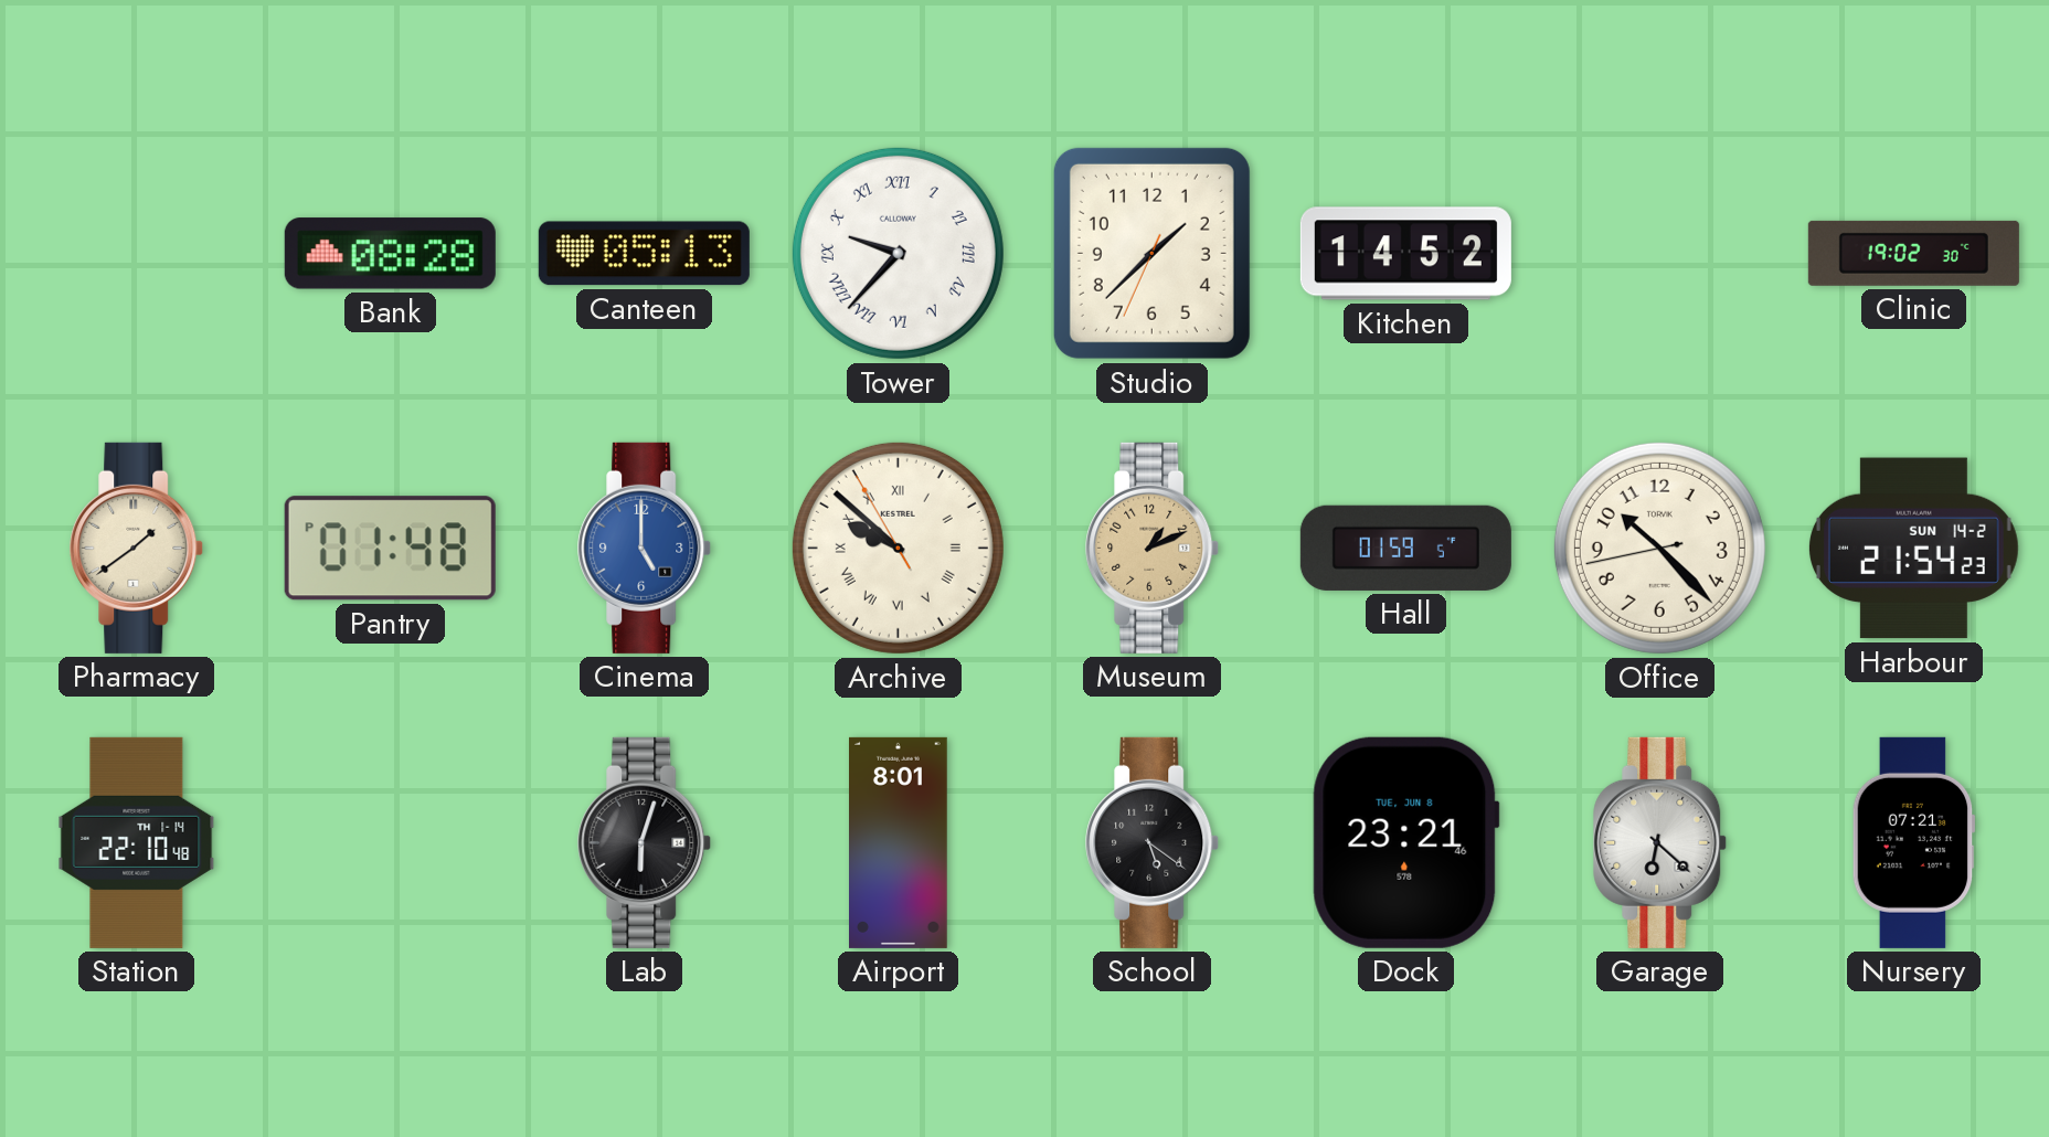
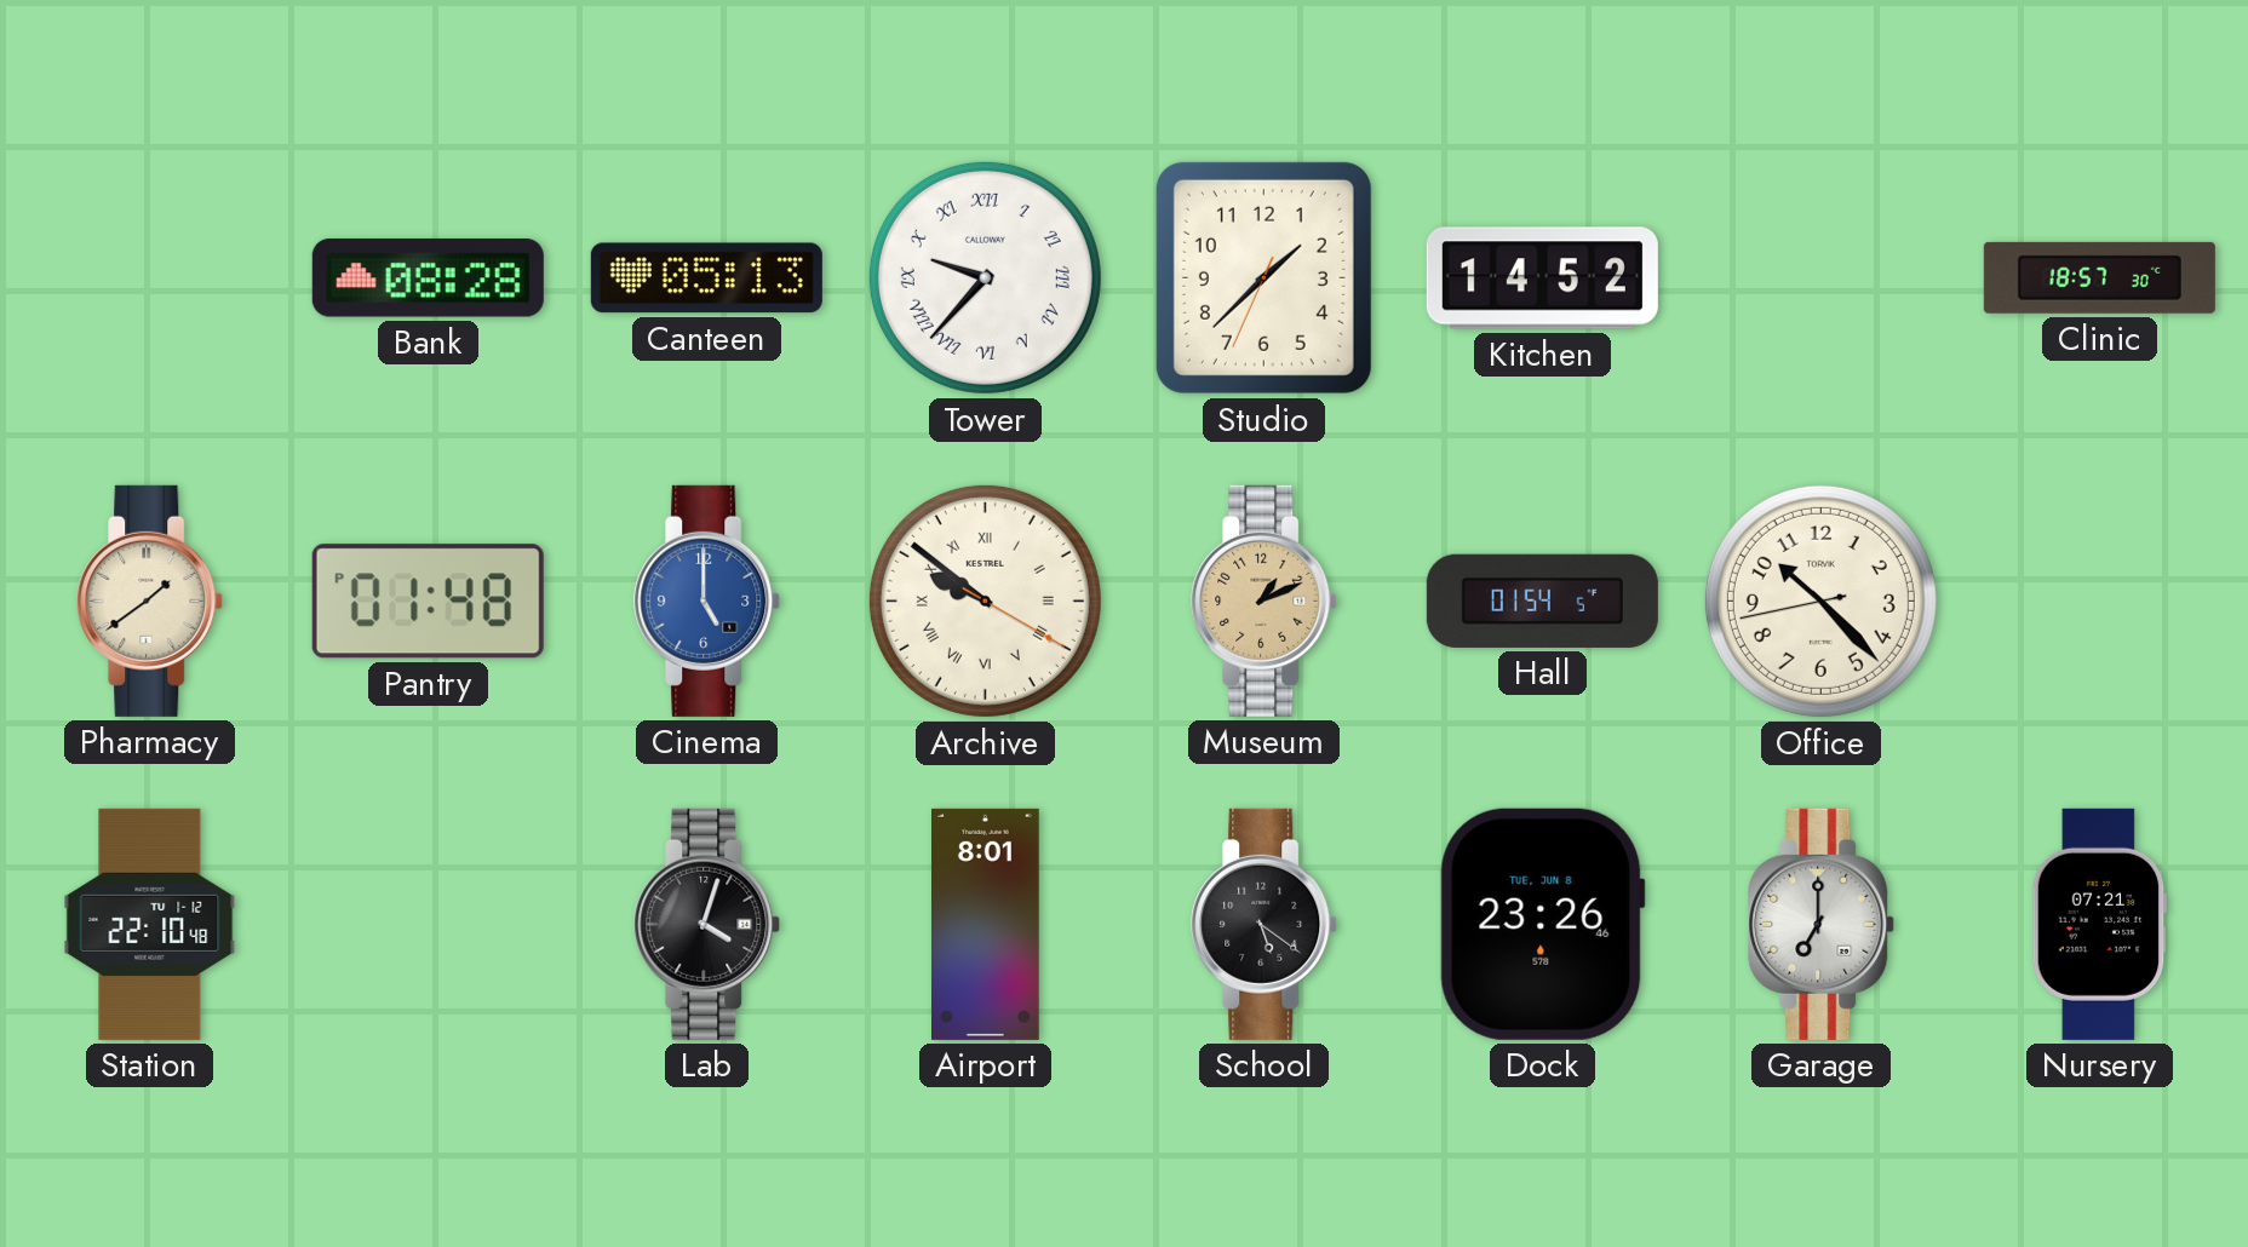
Clinic: 19:02 -> 18:57
Archive: 9:51:55 -> 9:51:20
Hall: 01:59 -> 01:54
Harbour: 21:54 -> none
Station date: TH 1-14 -> TU 1-12
Lab: 6:03 -> 4:03
Dock: 23:21 -> 23:26
Garage: 6:22 -> 7:00
